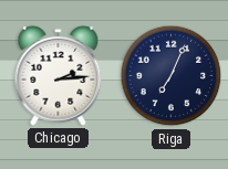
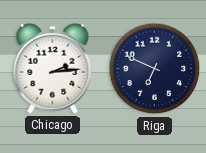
Riga: 7:04 -> 6:49
